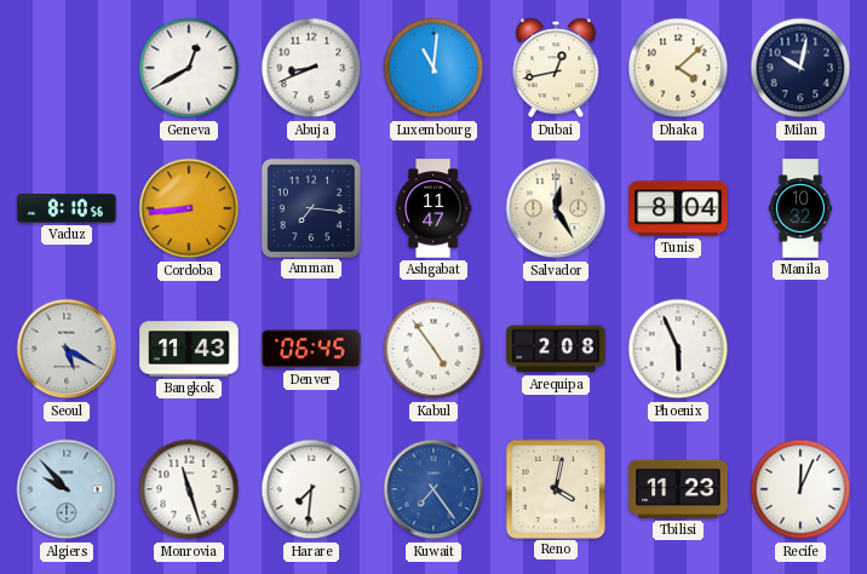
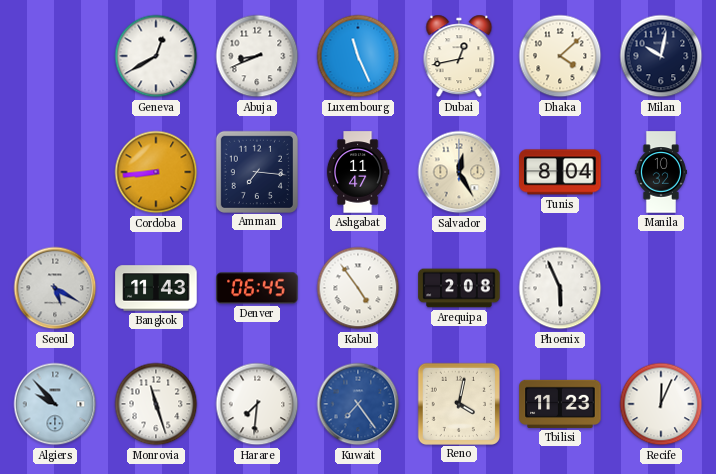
Luxembourg: 11:01 -> 11:26
Vaduz: 8:10 -> none
